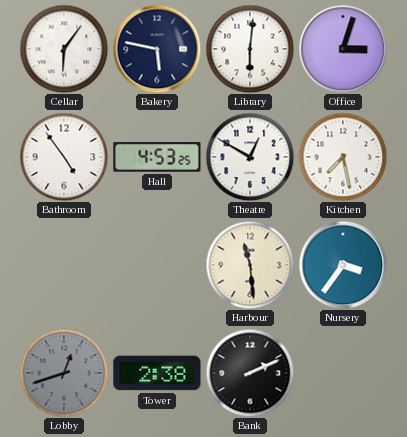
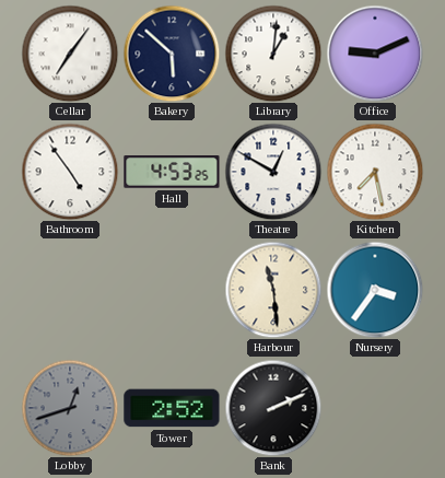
Cellar: 6:06 -> 7:06
Bakery: 5:47 -> 5:52
Library: 6:01 -> 1:01
Office: 3:03 -> 9:11
Tower: 2:38 -> 2:52
